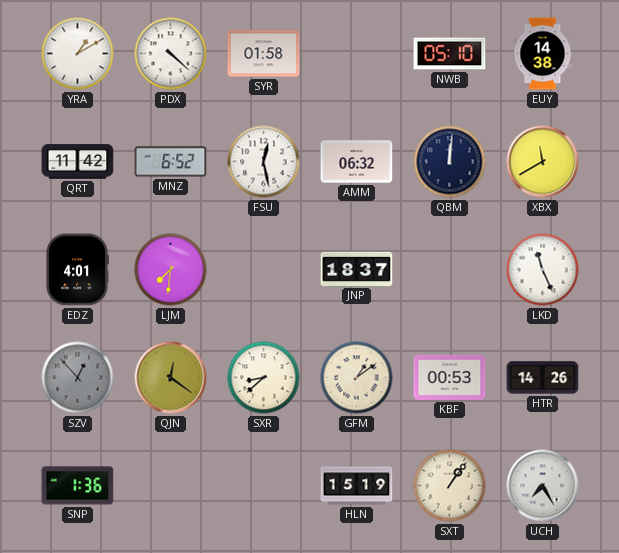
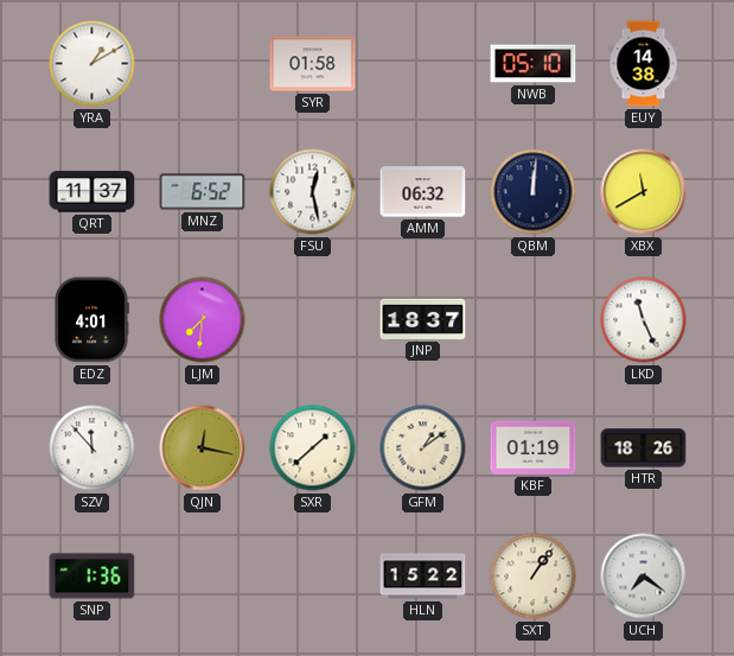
PDX: 4:22 -> none
QRT: 11:42 -> 11:37
SZV: 12:53 -> 11:53
SZV dial: grey -> white
QJN: 12:21 -> 12:17
SXR: 8:38 -> 1:38
KBF: 00:53 -> 01:19
HTR: 14:26 -> 18:26
HLN: 15:19 -> 15:22
UCH: 7:25 -> 7:21
